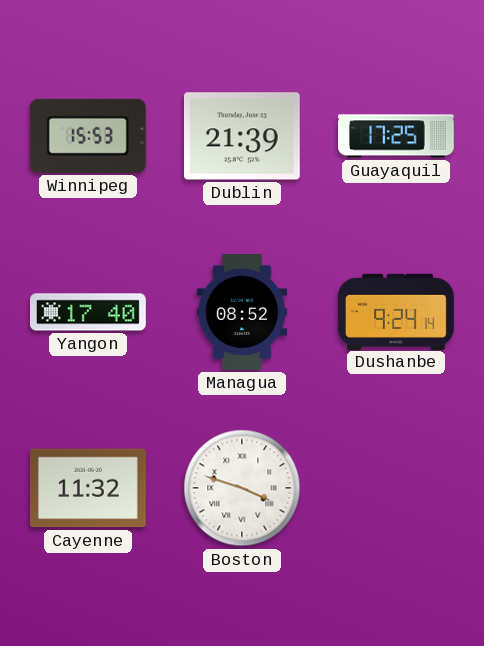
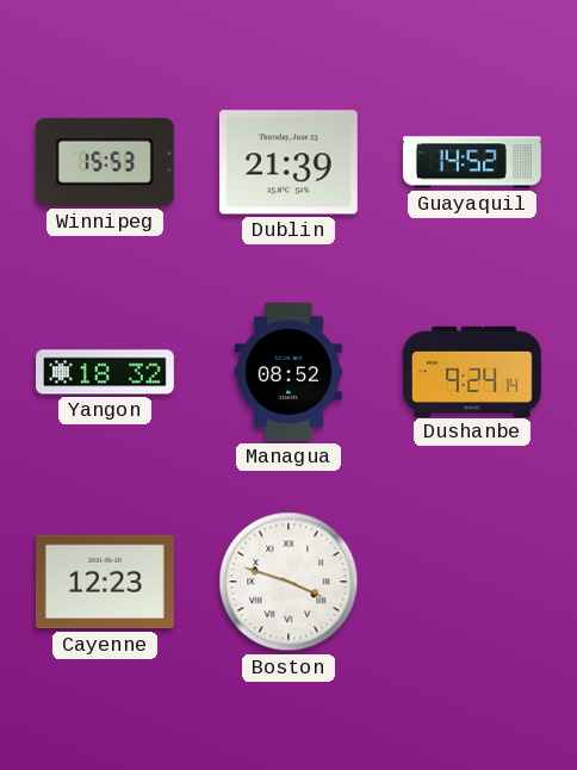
Guayaquil: 17:25 -> 14:52
Yangon: 17:40 -> 18:32
Cayenne: 11:32 -> 12:23
